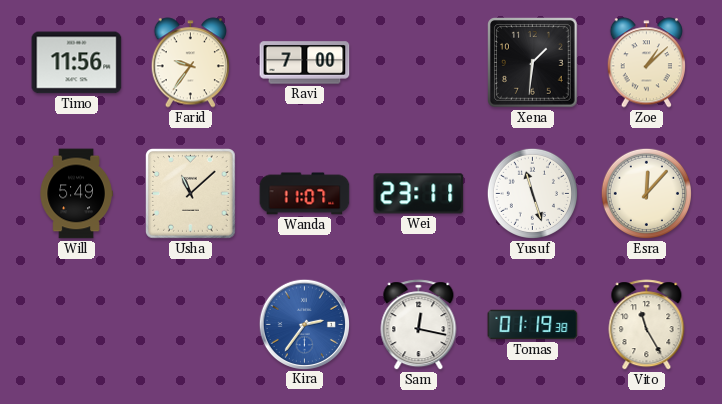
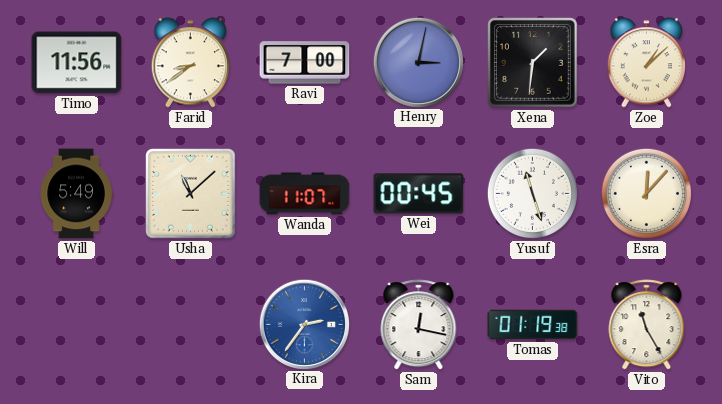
Farid: 9:36 -> 8:39
Henry: none -> 3:02
Wei: 23:11 -> 00:45
